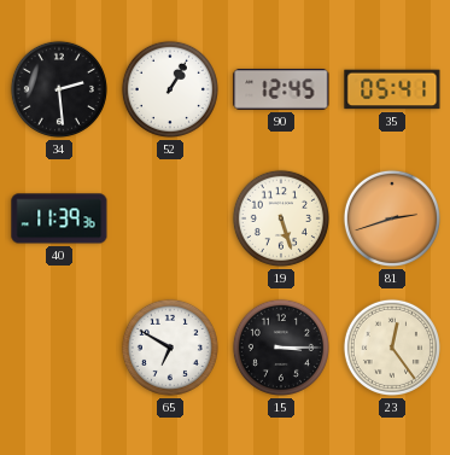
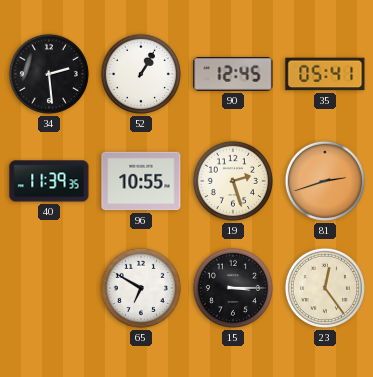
40: 11:39:36 -> 11:39:35
96: none -> 10:55
19: 5:27 -> 2:27
